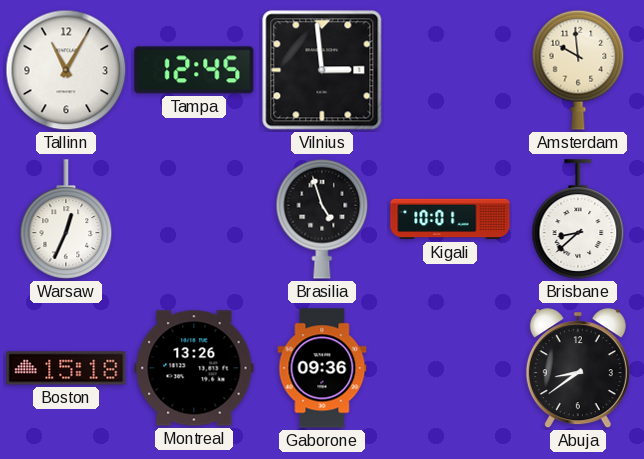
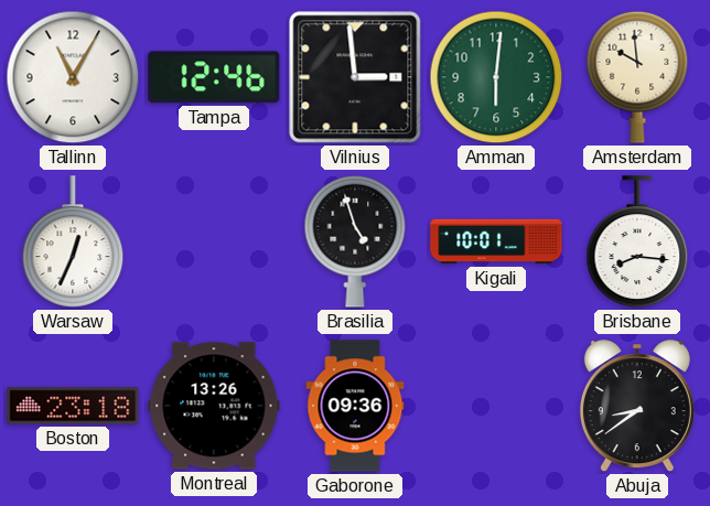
Tampa: 12:45 -> 12:46
Amman: none -> 6:01
Brisbane: 8:38 -> 8:16
Boston: 15:18 -> 23:18
